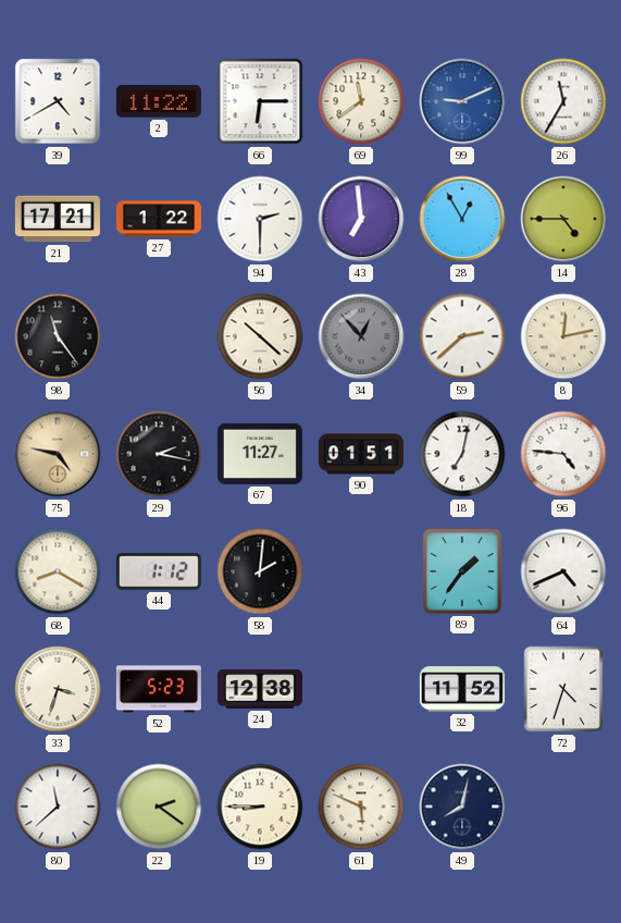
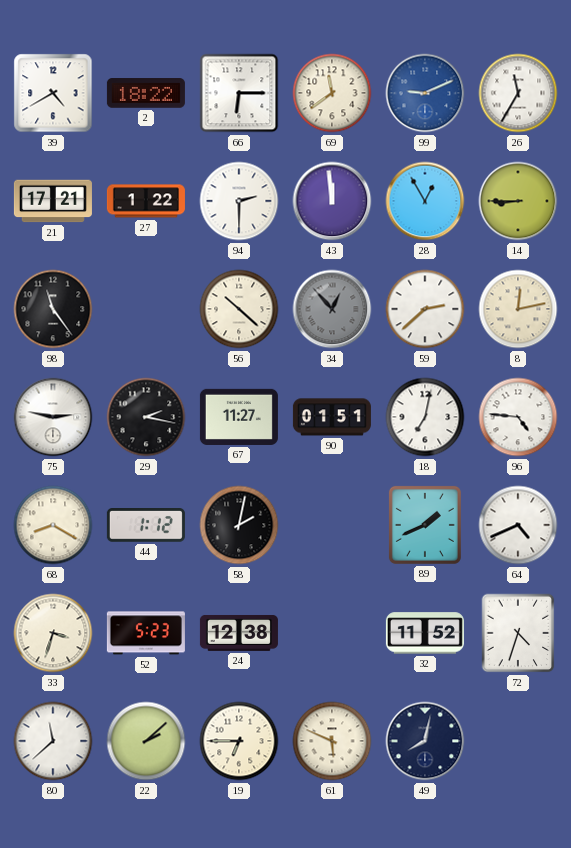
2: 11:22 -> 18:22
43: 6:59 -> 11:59
14: 4:45 -> 8:45
75: 4:47 -> 2:47
75 dial: champagne -> white
58: 2:01 -> 2:02
89: 1:36 -> 1:41
22: 2:21 -> 2:08
19: 8:45 -> 6:45
